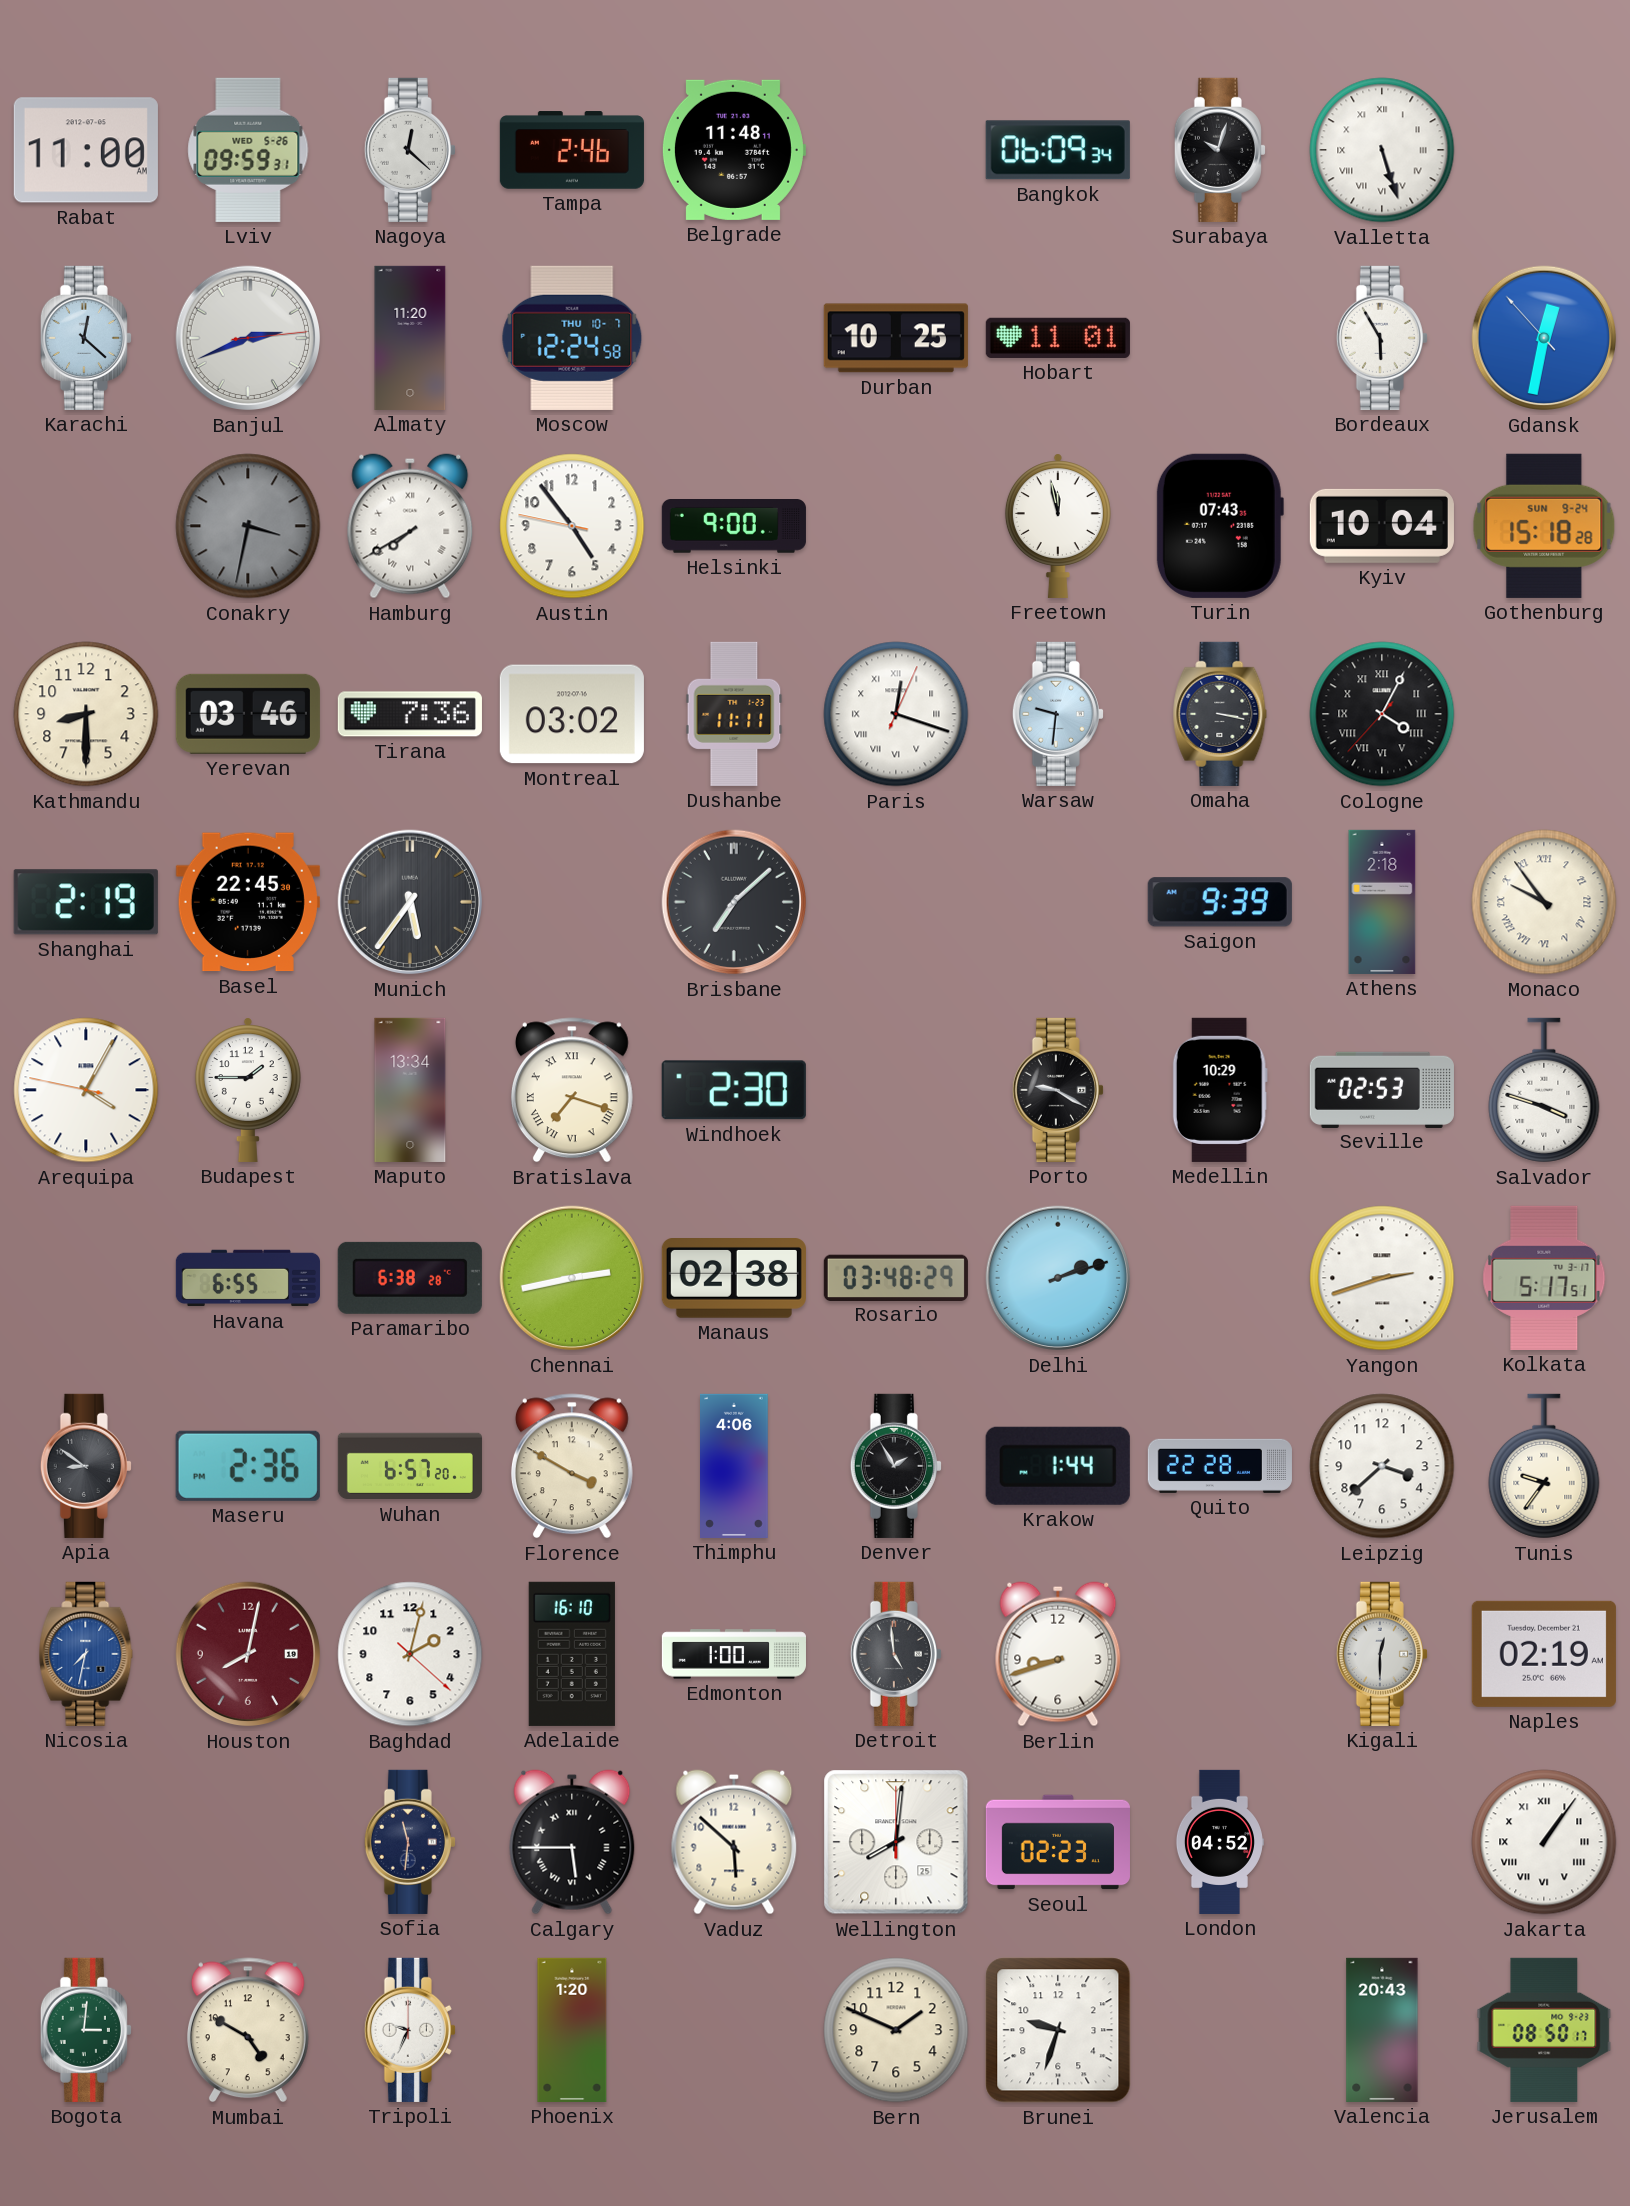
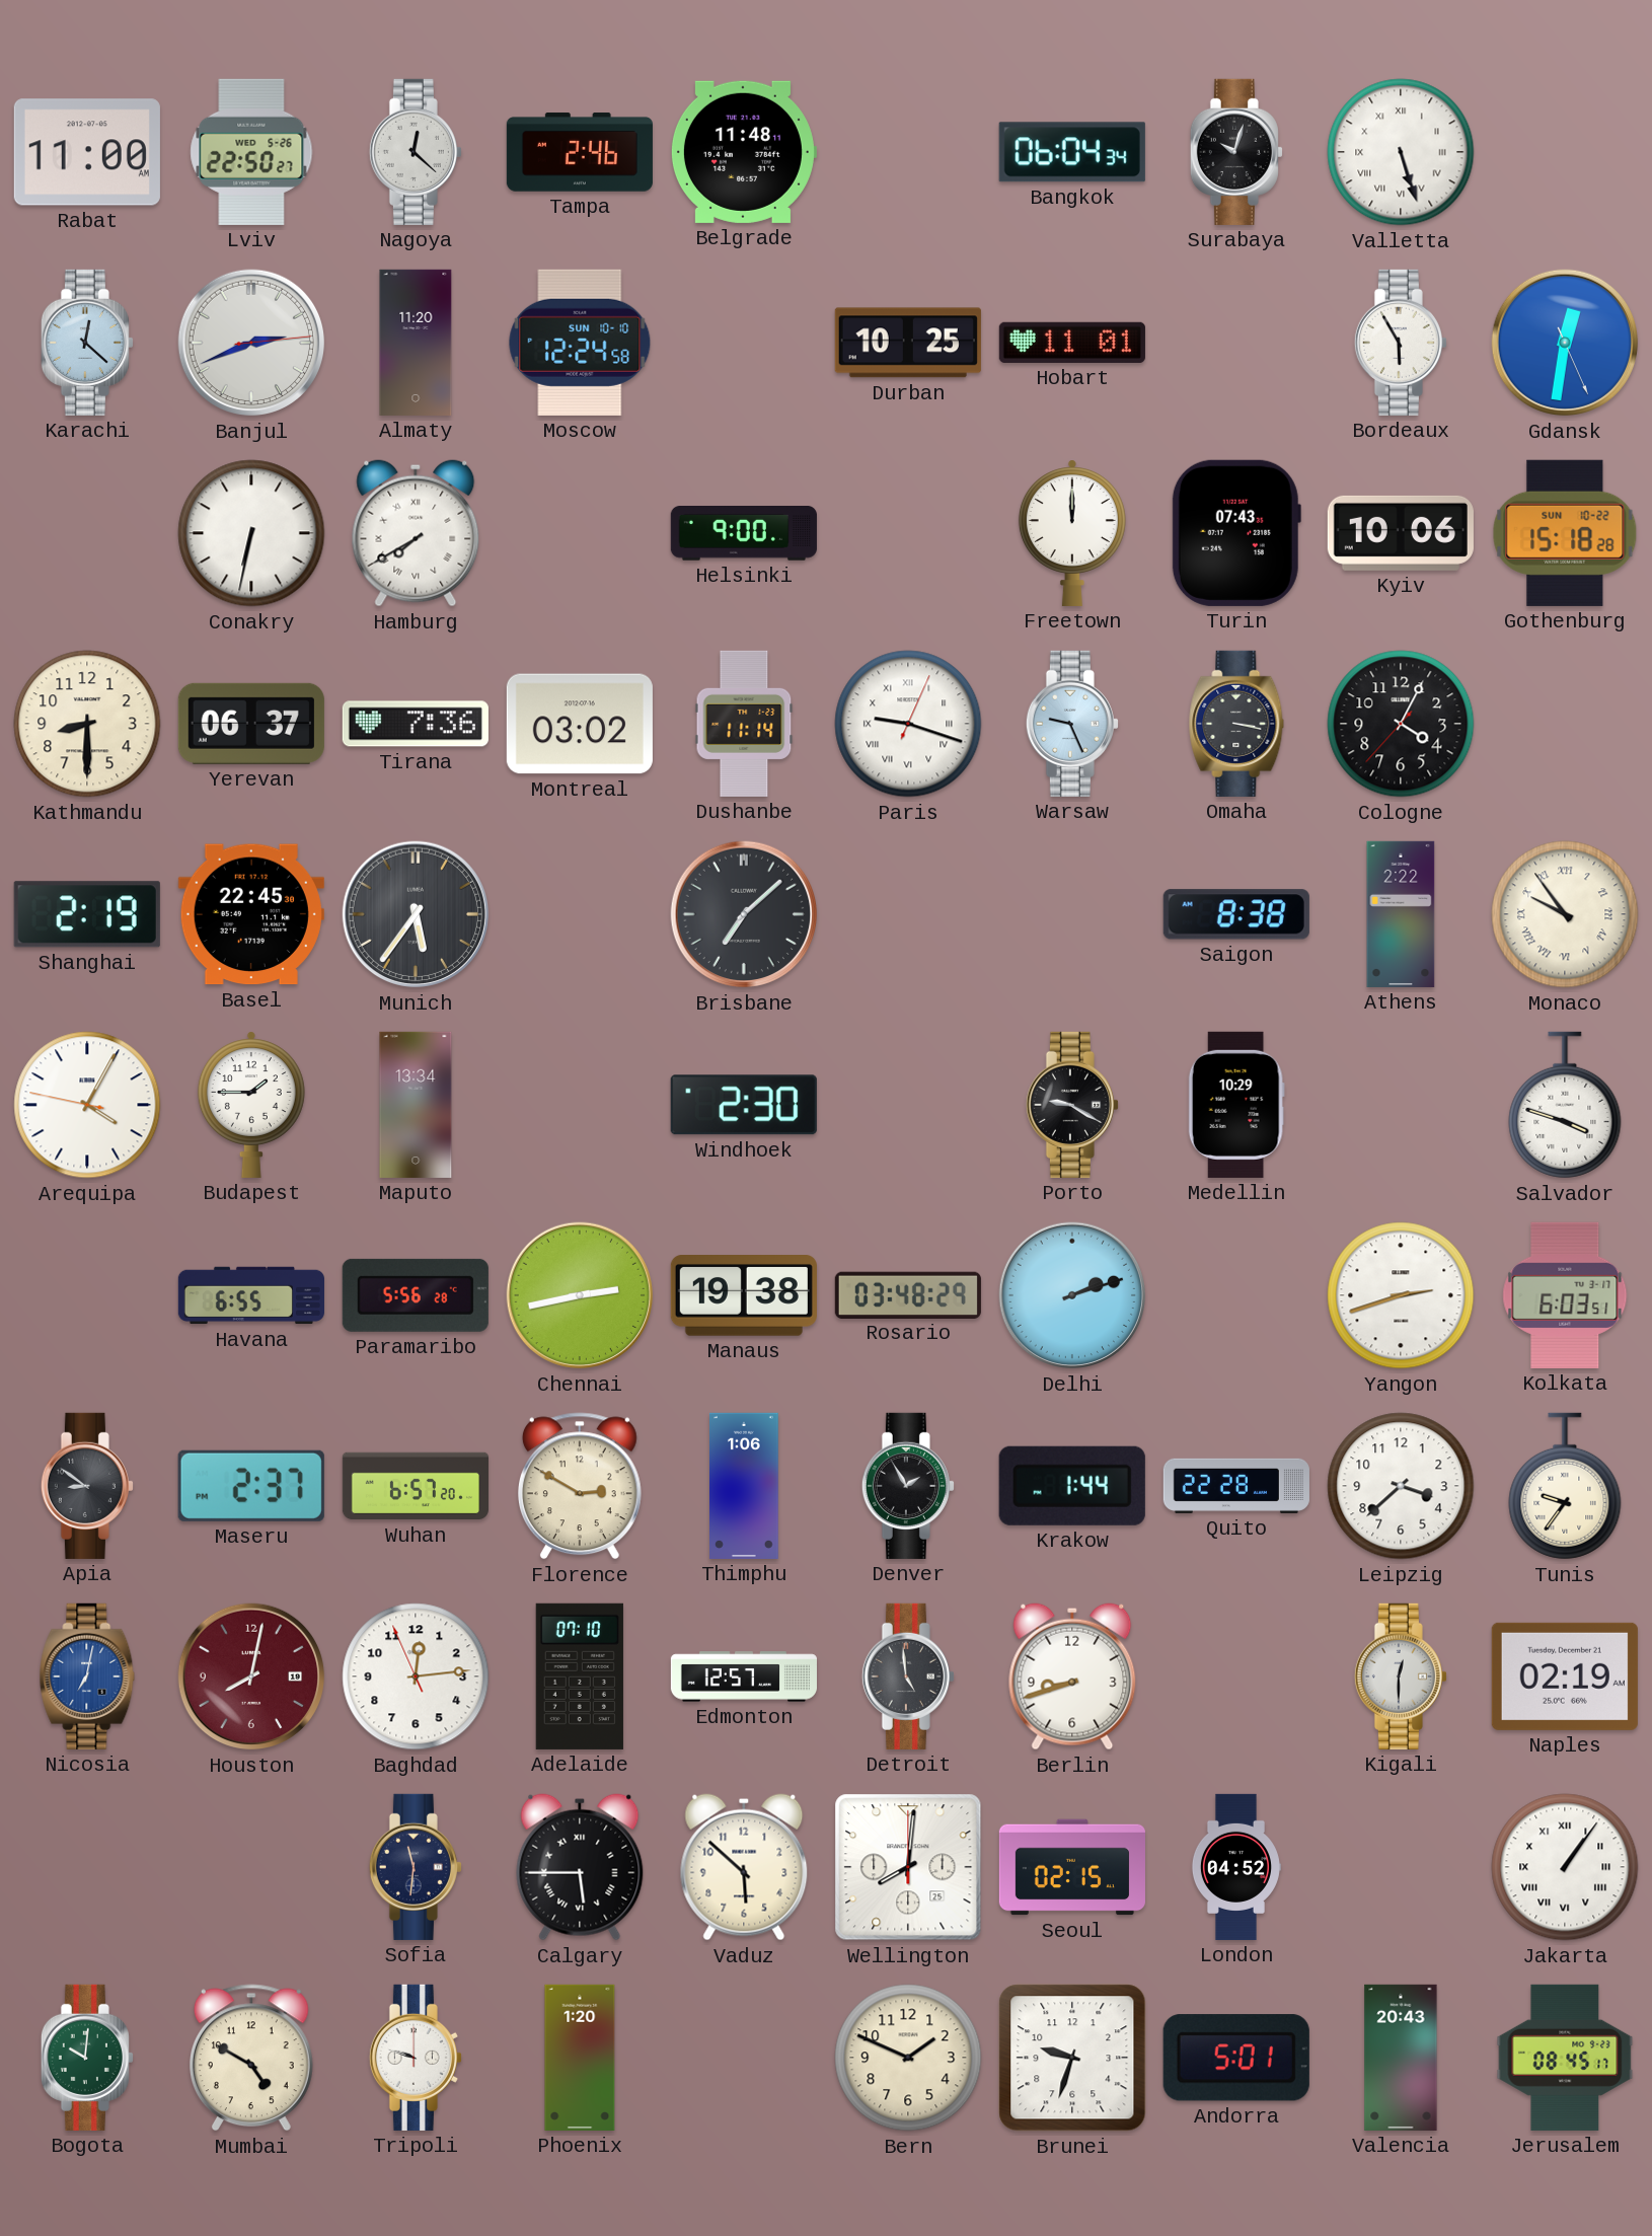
Lviv: 09:59 -> 22:50
Bangkok: 06:09 -> 06:04
Moscow date: THU 10-7 -> SUN 10-10
Gdansk: 12:31:53 -> 12:31:26
Conakry: 3:32 -> 6:32
Conakry dial: grey -> white
Austin: 4:53 -> none
Freetown: 11:58 -> 12:00
Kyiv: 10:04 -> 10:06
Gothenburg date: SUN 9-24 -> SUN 10-22
Yerevan: 03:46 -> 06:37
Dushanbe: 11:11 -> 11:14
Paris: 12:18 -> 9:18
Warsaw: 9:31 -> 9:26
Cologne numerals: Roman -> Arabic
Saigon: 9:39 -> 8:38
Athens: 2:18 -> 2:22
Bratislava: 7:18 -> none
Seville: 02:53 -> none
Paramaribo: 6:38 -> 5:56
Manaus: 02:38 -> 19:38
Kolkata: 5:17 -> 6:03
Maseru: 2:36 -> 2:37
Florence: 3:50 -> 2:50
Thimphu: 4:06 -> 1:06
Nicosia: 7:32 -> 7:02
Baghdad: 2:02 -> 12:13
Adelaide: 16:10 -> 07:10
Edmonton: 1:00 -> 12:57
Seoul: 02:23 -> 02:15
Bogota: 3:01 -> 10:01
Tripoli: 9:34 -> 9:48
Andorra: none -> 5:01
Jerusalem: 08:50 -> 08:45
